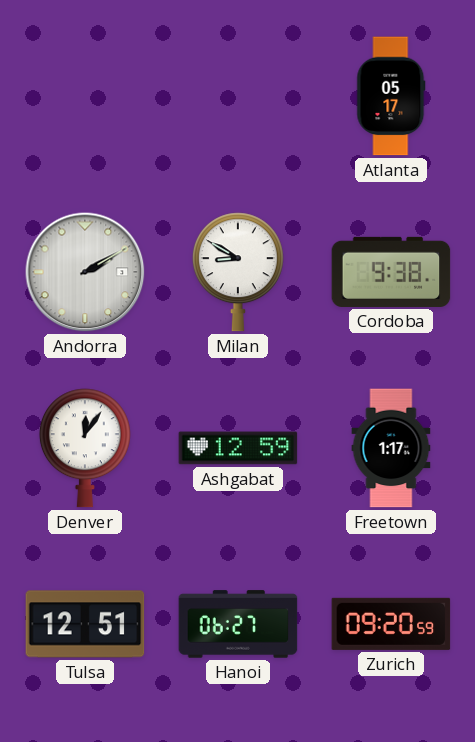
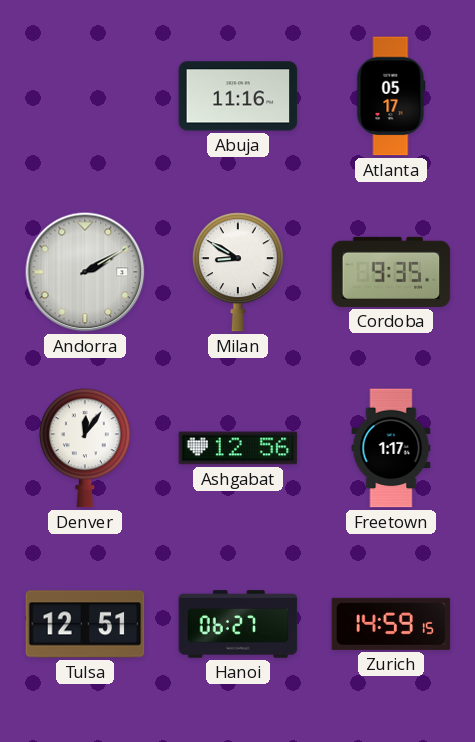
Abuja: none -> 11:16
Cordoba: 9:38 -> 9:35
Ashgabat: 12:59 -> 12:56
Zurich: 09:20 -> 14:59
